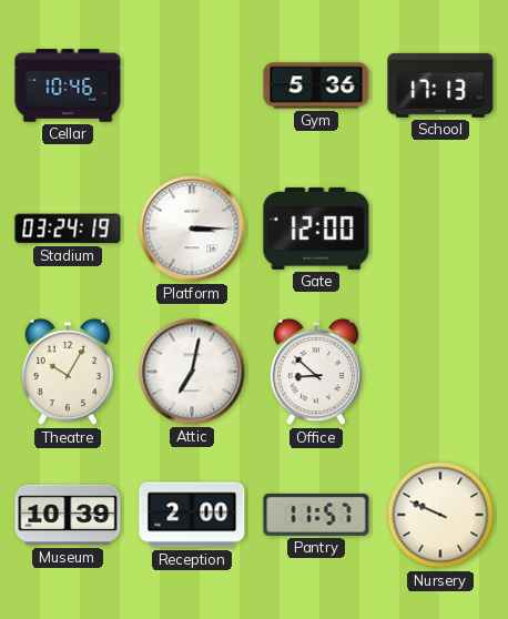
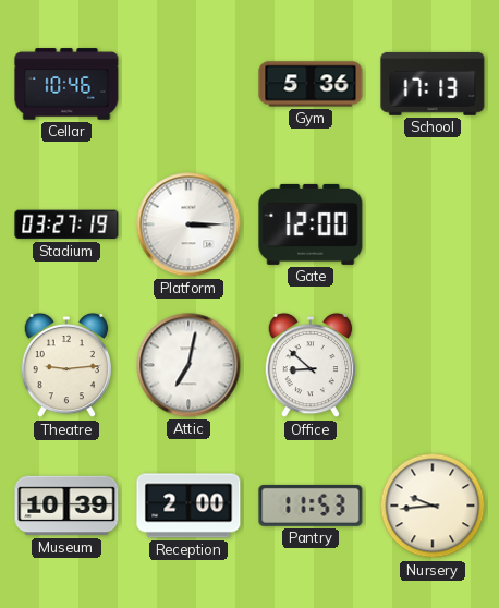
Stadium: 03:24 -> 03:27
Theatre: 10:05 -> 9:14
Pantry: 11:57 -> 11:53
Nursery: 9:49 -> 9:44
